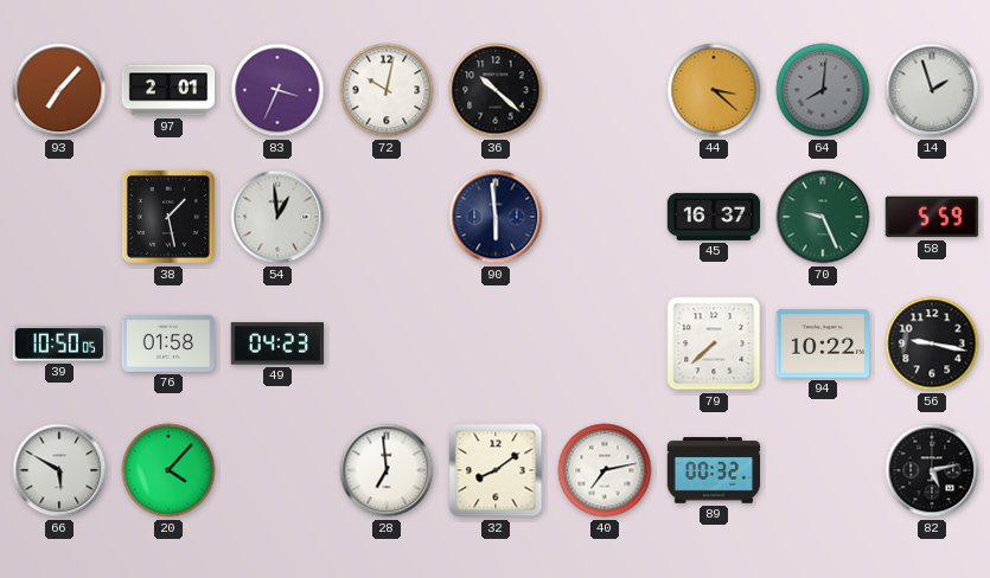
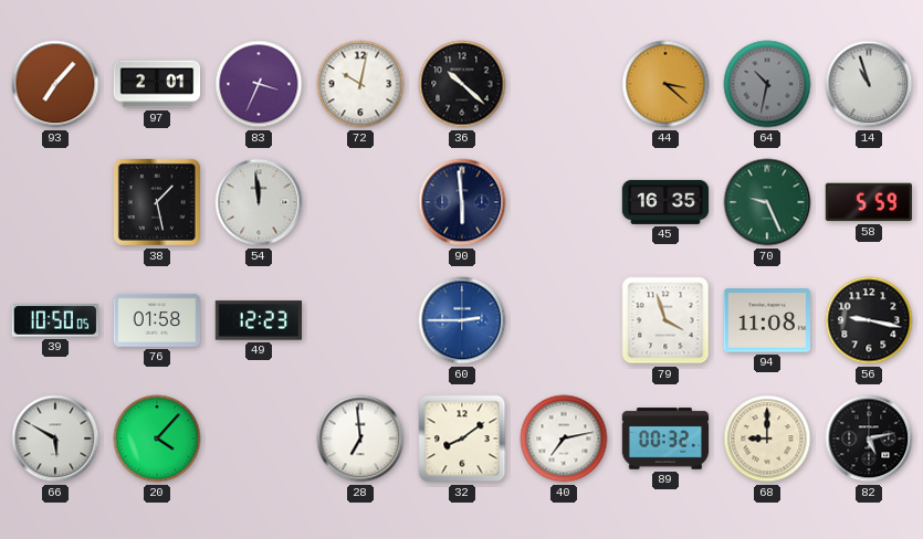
64: 8:01 -> 10:32
14: 1:57 -> 10:57
54: 12:59 -> 11:59
45: 16:37 -> 16:35
49: 04:23 -> 12:23
60: none -> 2:45
79: 7:38 -> 3:57
94: 10:22 -> 11:08
68: none -> 9:00
